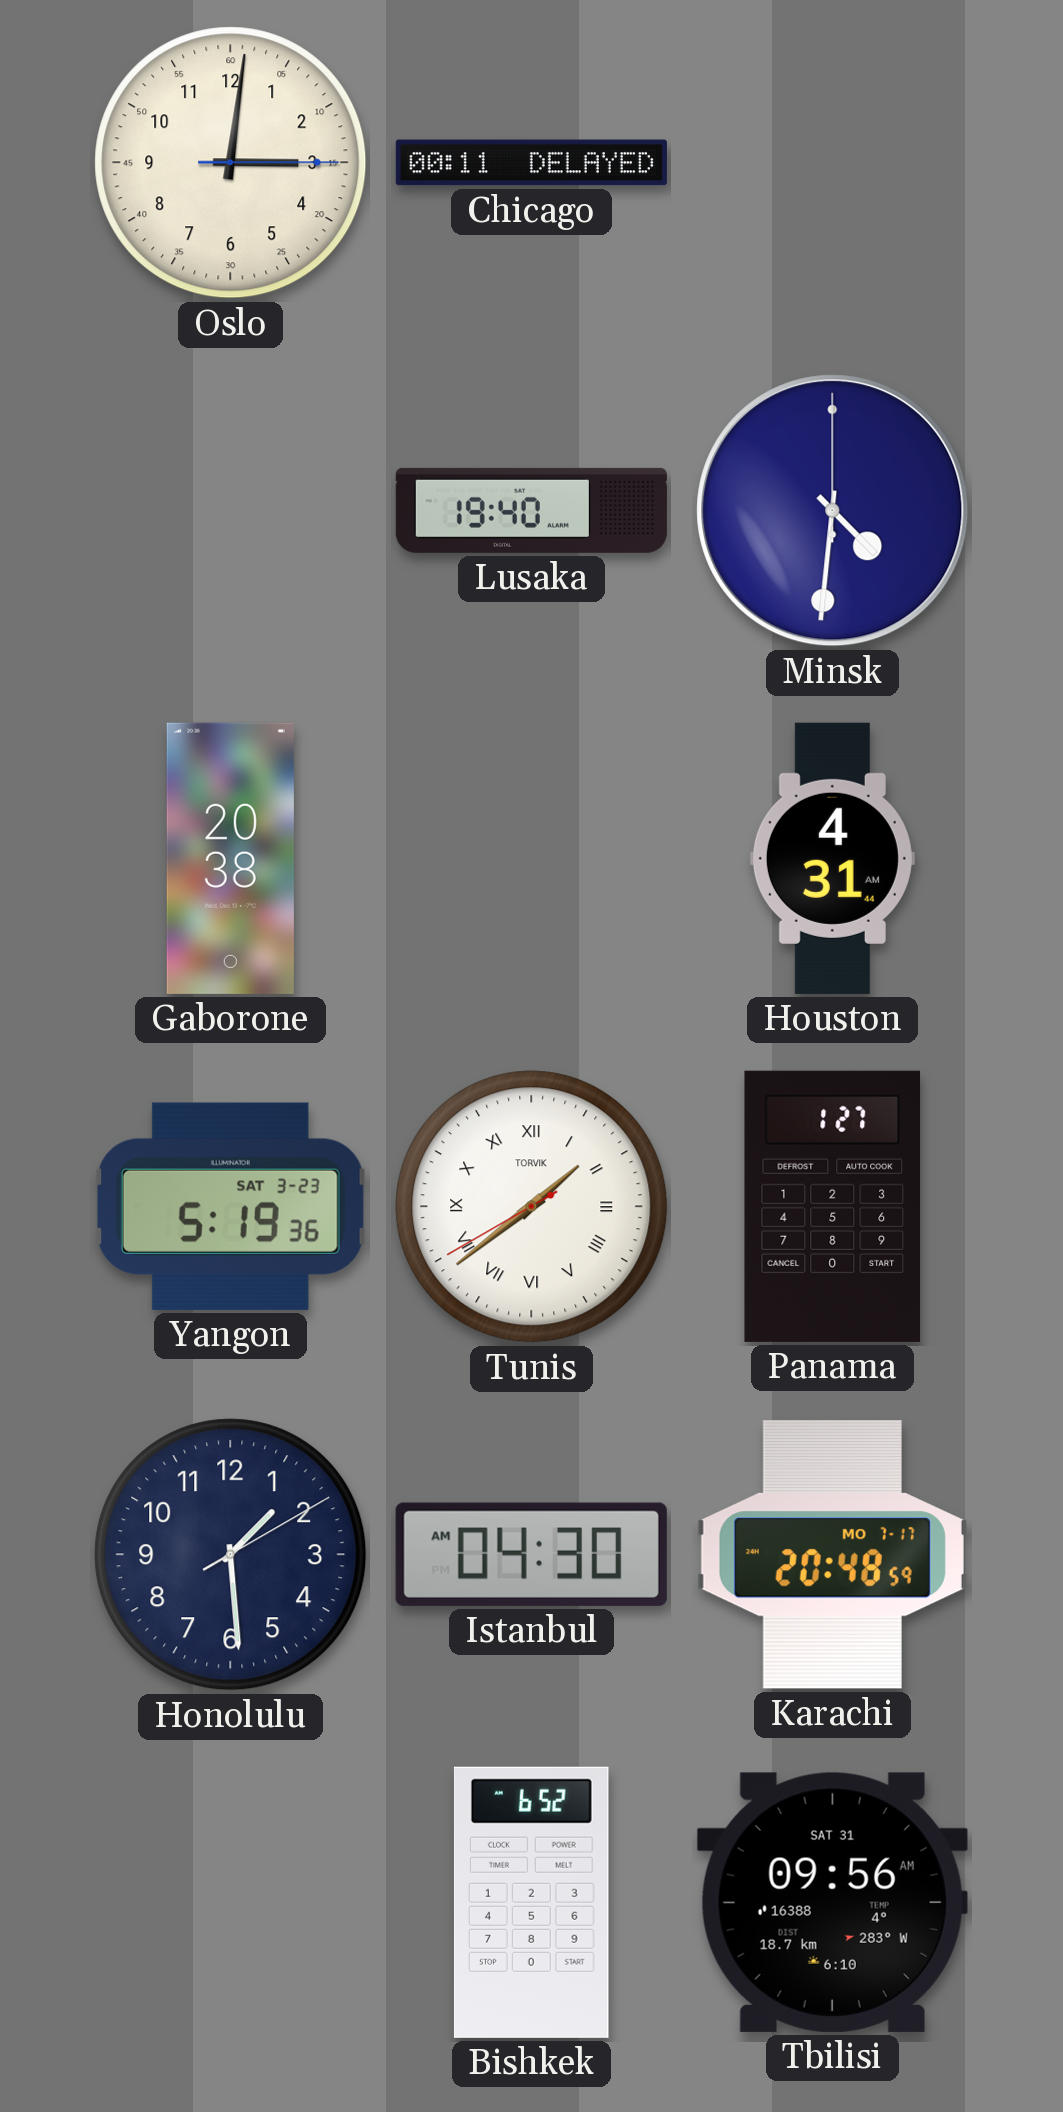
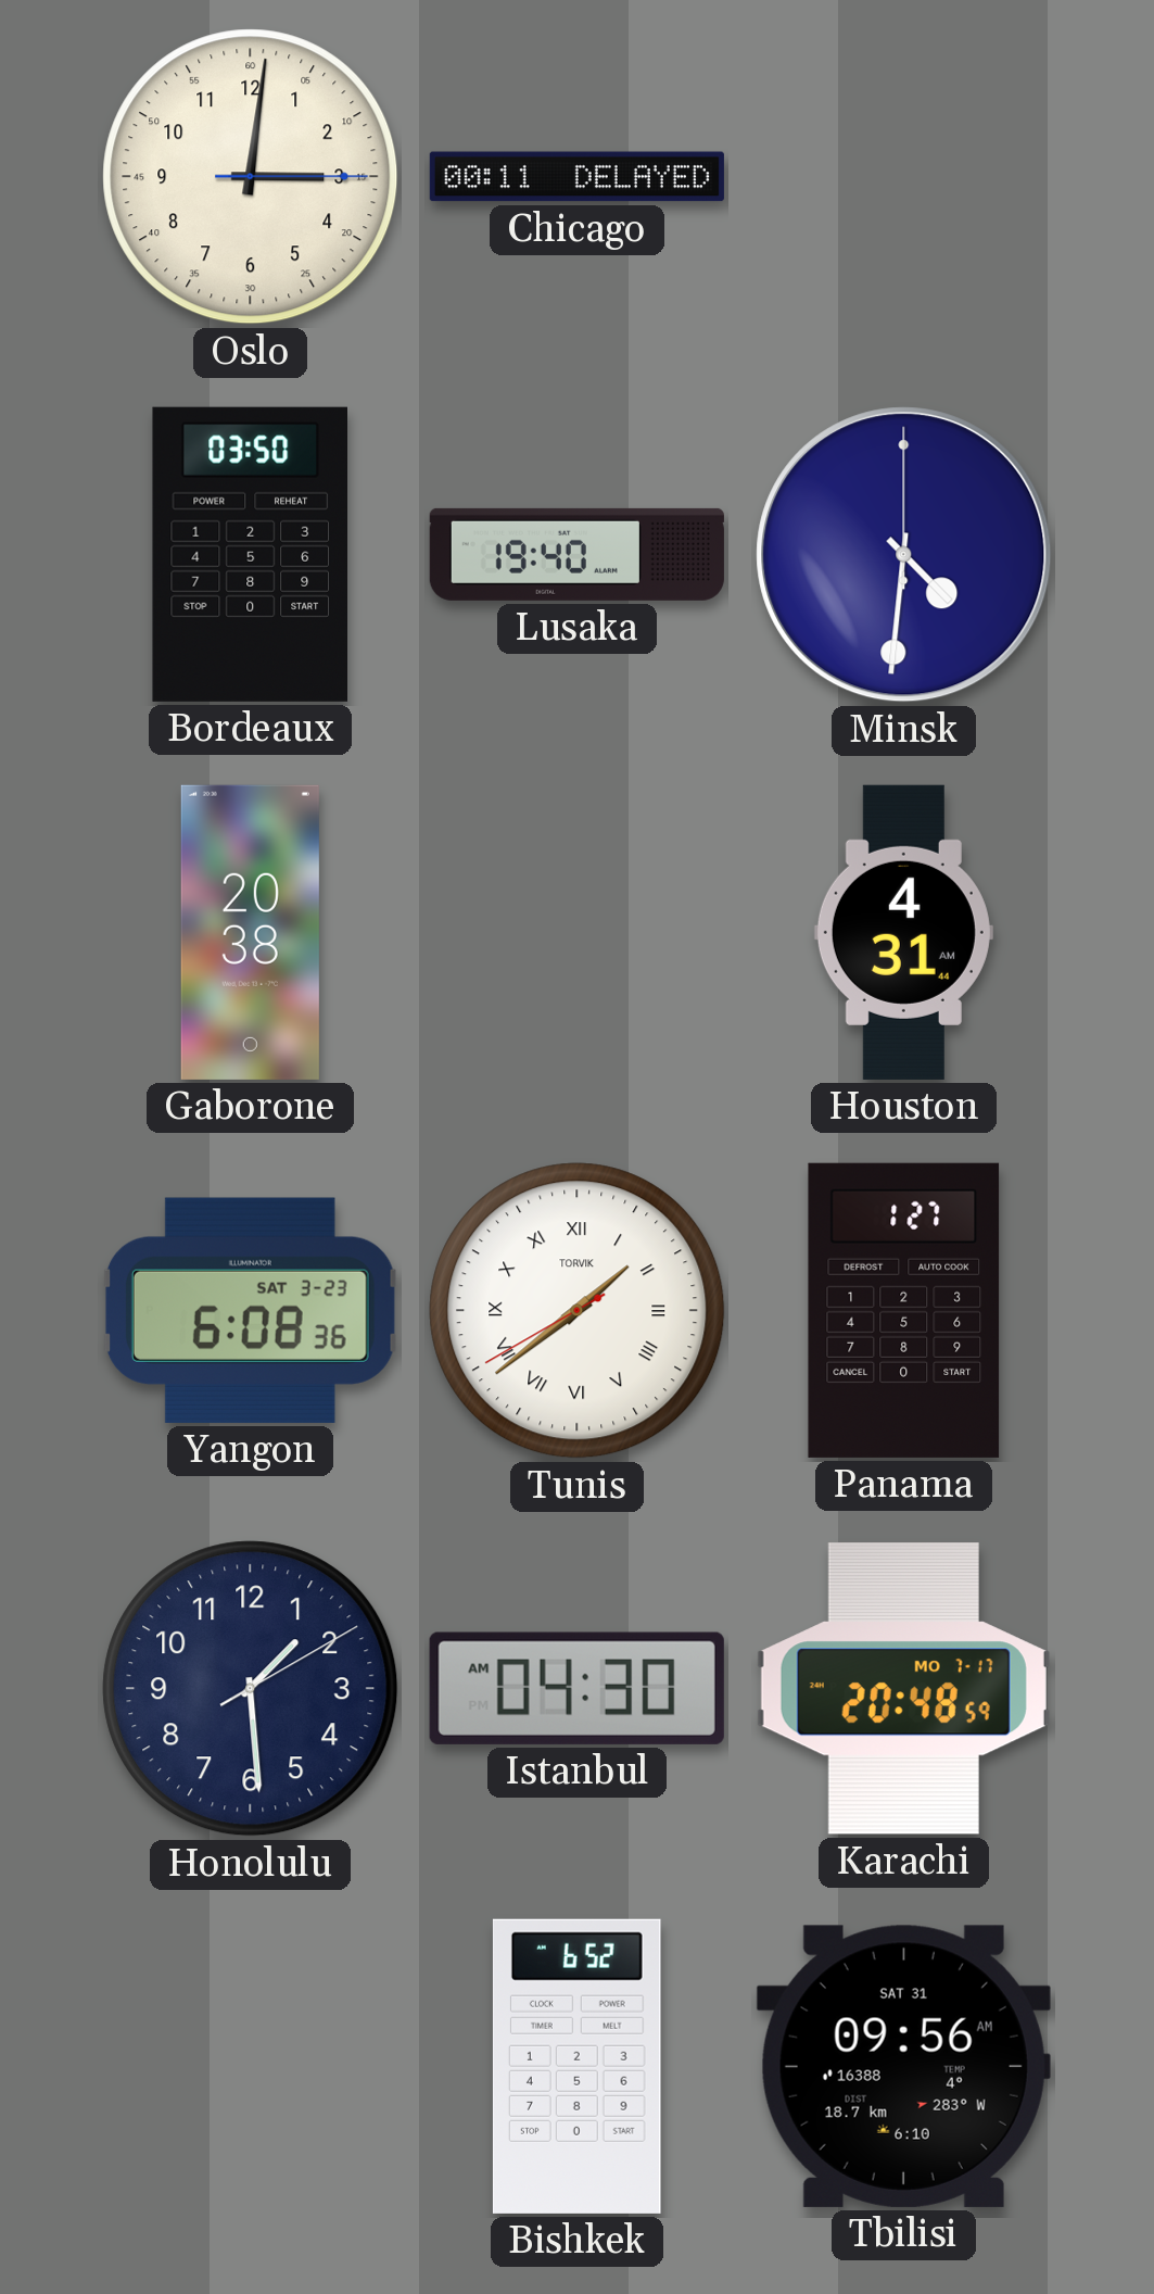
Bordeaux: none -> 03:50
Yangon: 5:19 -> 6:08
